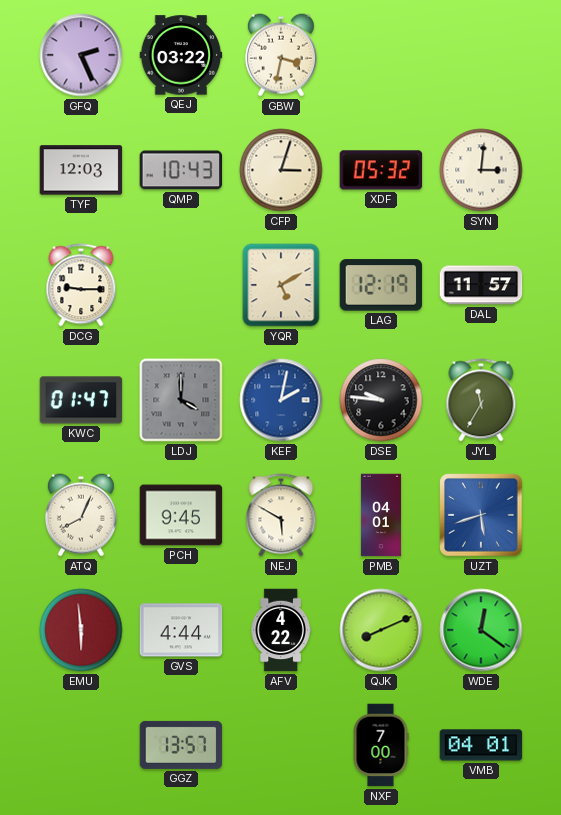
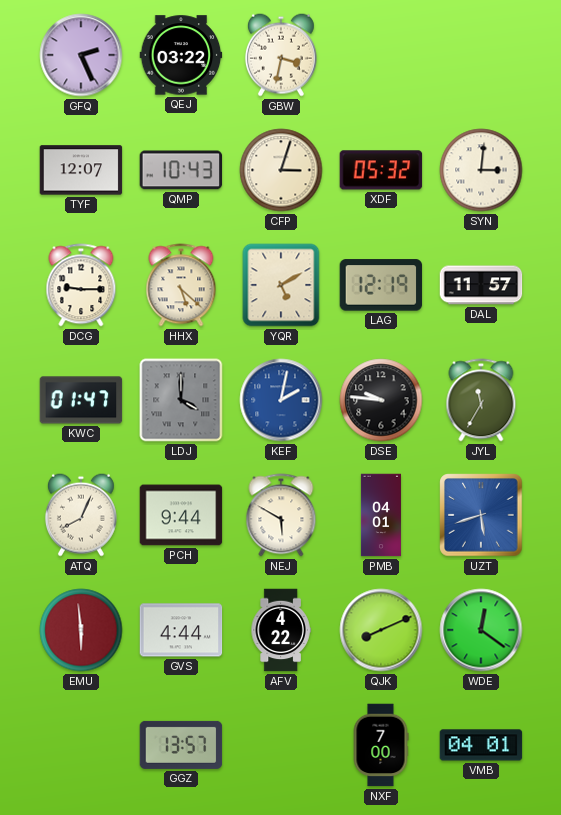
TYF: 12:03 -> 12:07
HHX: none -> 5:22
PCH: 9:45 -> 9:44
